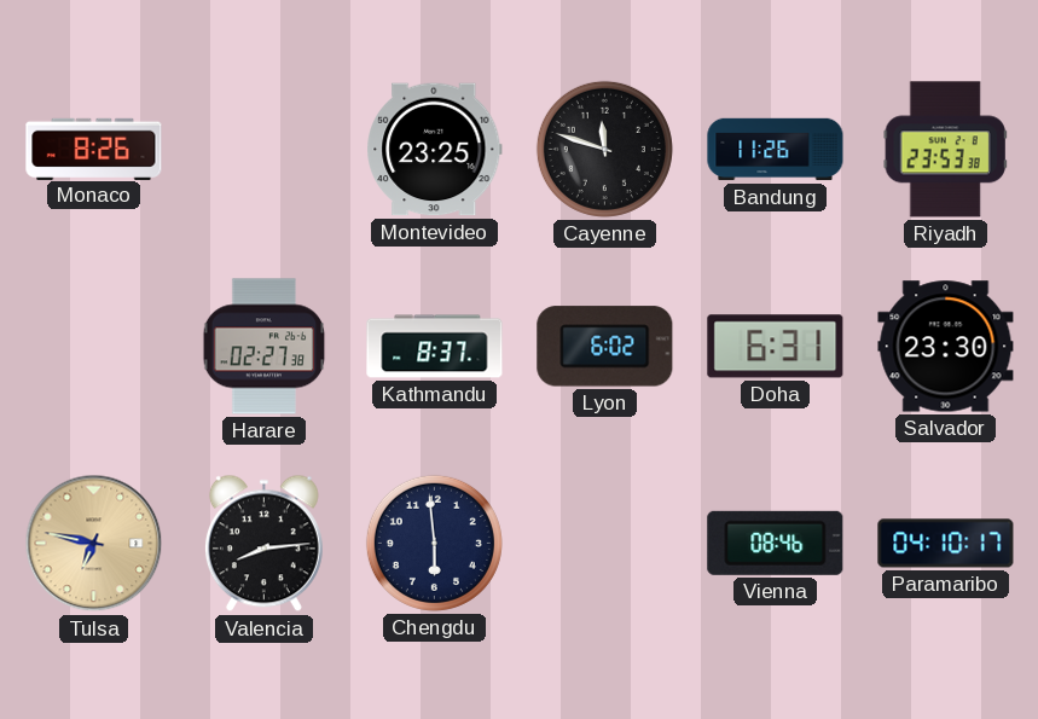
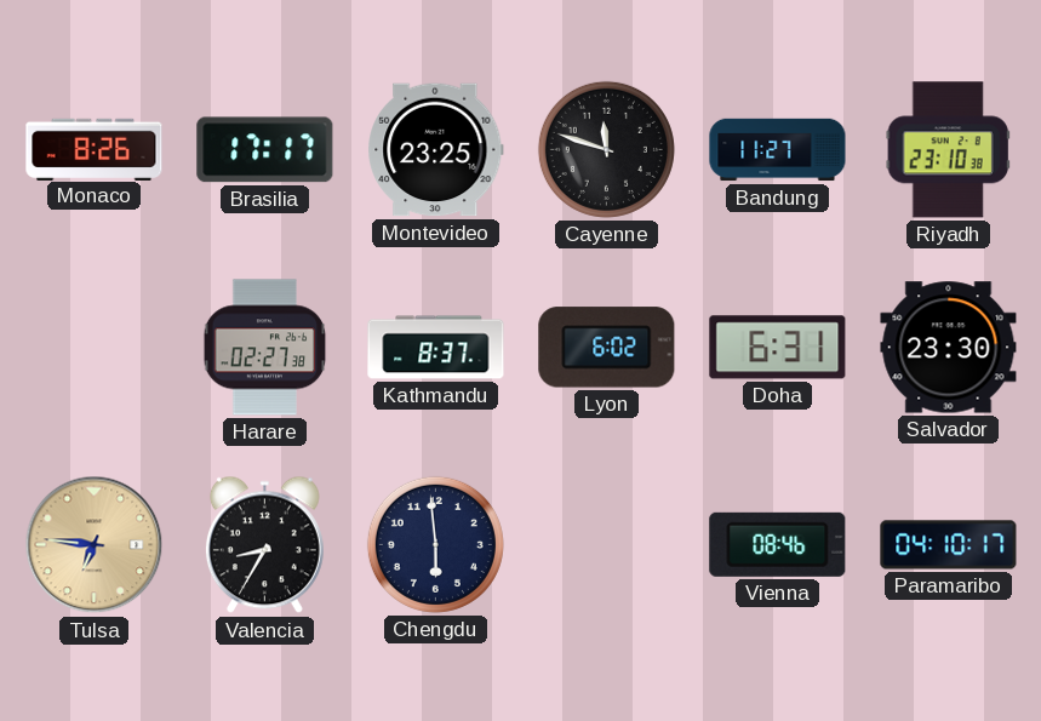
Brasilia: none -> 17:17
Bandung: 11:26 -> 11:27
Riyadh: 23:53 -> 23:10
Tulsa: 6:47 -> 6:46
Valencia: 8:14 -> 8:35
